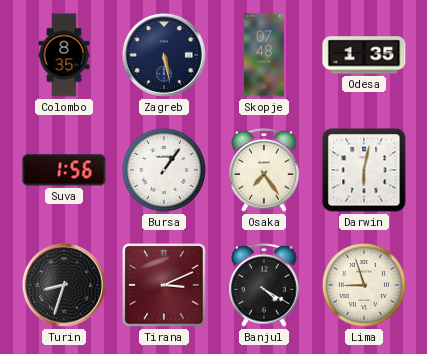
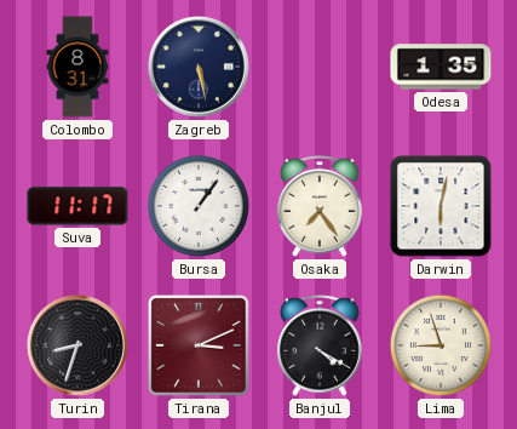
Colombo: 8:35 -> 8:31
Skopje: 07:48 -> none
Suva: 1:56 -> 11:17
